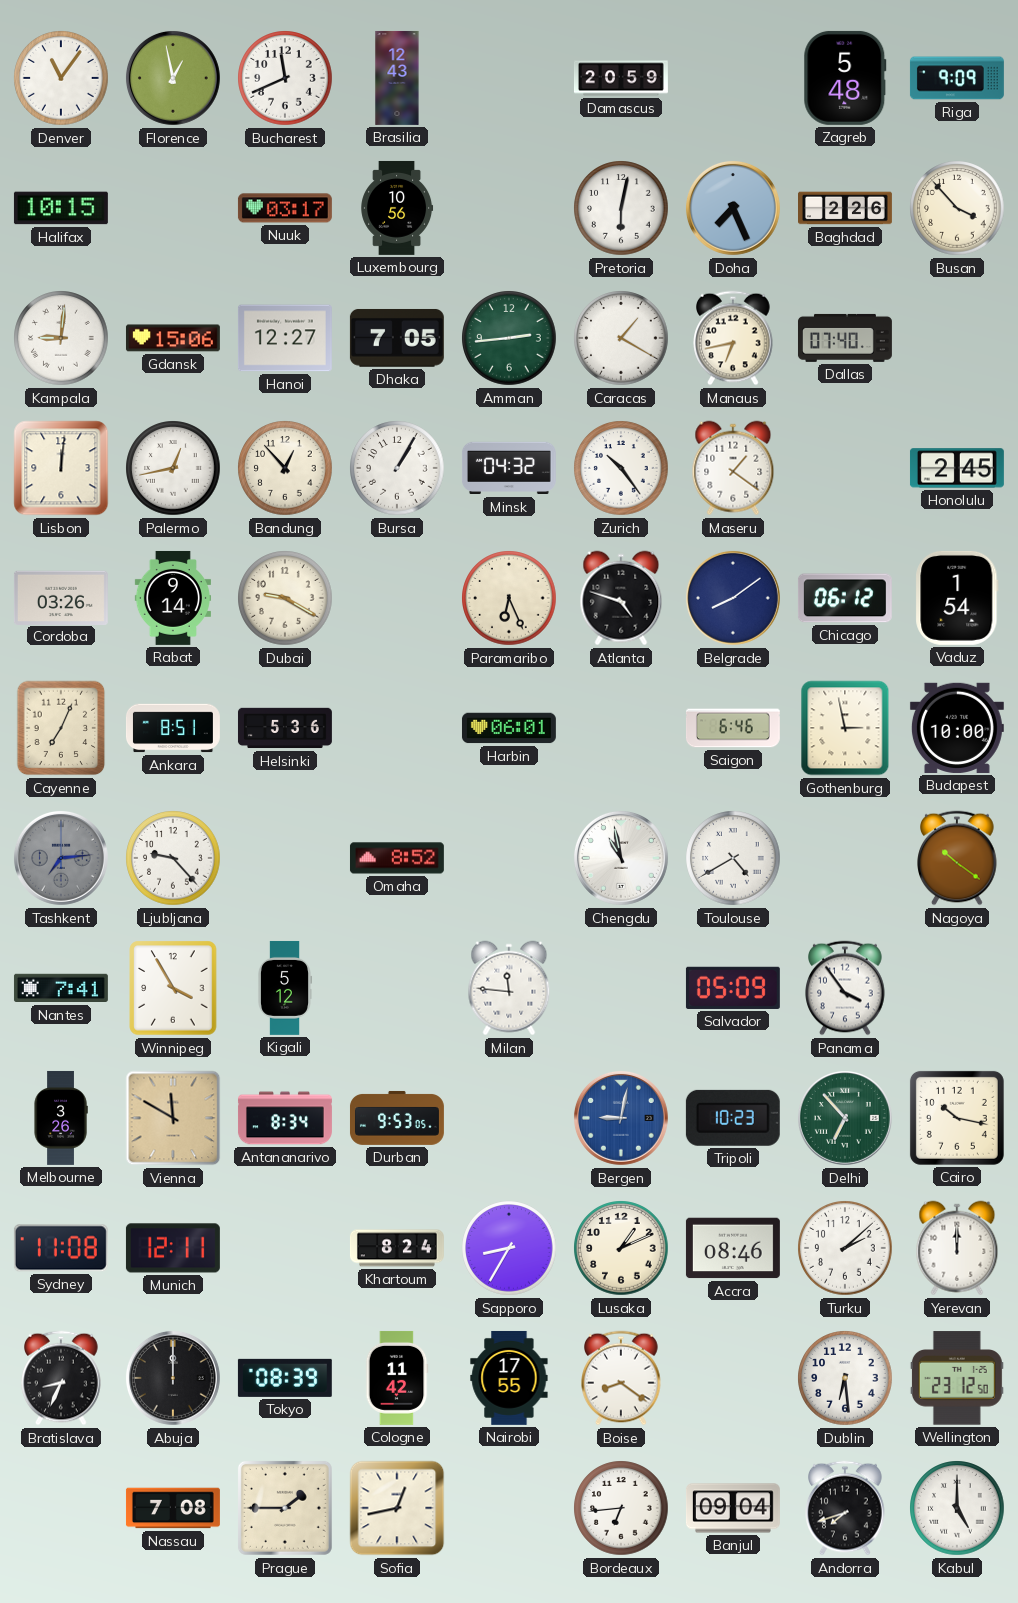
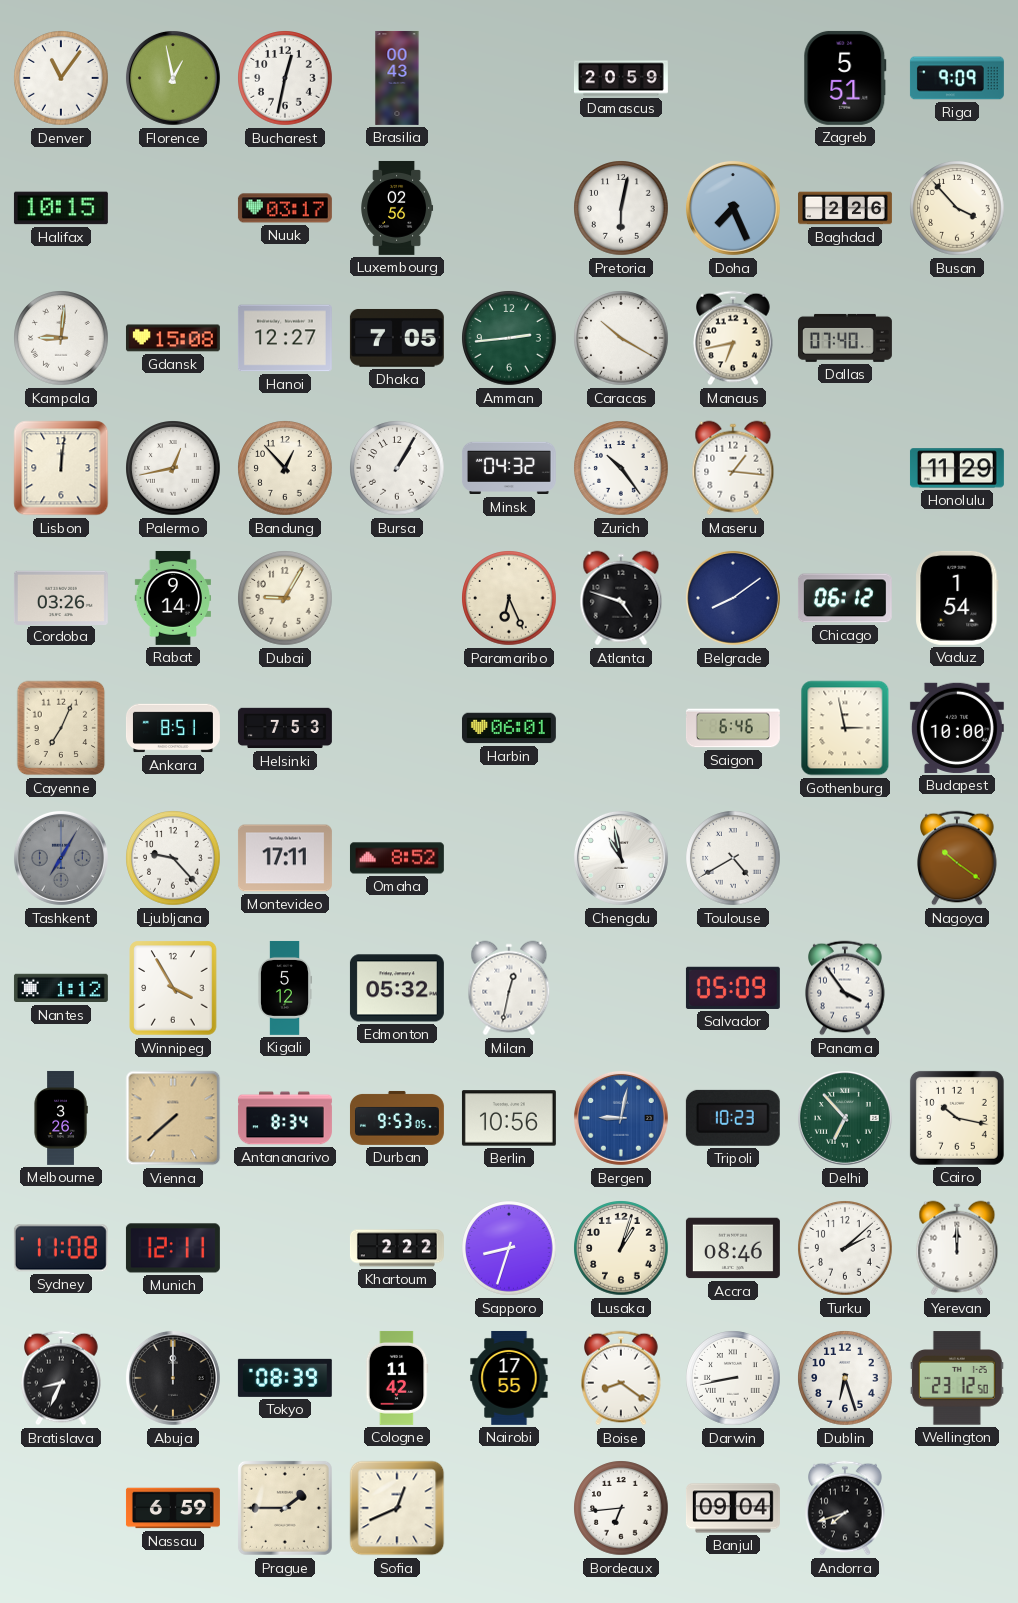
Bucharest: 11:41 -> 12:32
Brasilia: 12:43 -> 00:43
Zagreb: 5:48 -> 5:51
Luxembourg: 10:56 -> 02:56
Gdansk: 15:06 -> 15:08
Caracas: 1:20 -> 10:20
Maseru: 1:21 -> 1:16
Honolulu: 2:45 -> 11:29
Dubai: 9:20 -> 9:05
Helsinki: 5:36 -> 7:53
Tashkent: 7:14 -> 7:05
Montevideo: none -> 17:11
Nantes: 7:41 -> 1:12
Edmonton: none -> 05:32
Milan: 11:46 -> 12:32
Vienna: 11:50 -> 7:38
Berlin: none -> 10:56
Khartoum: 8:24 -> 2:22
Sapporo: 8:35 -> 8:33
Lusaka: 1:11 -> 1:03
Darwin: none -> 8:43
Dublin: 6:29 -> 6:27
Nassau: 7:08 -> 6:59
Sofia: 12:43 -> 12:41
Kabul: 5:00 -> none
